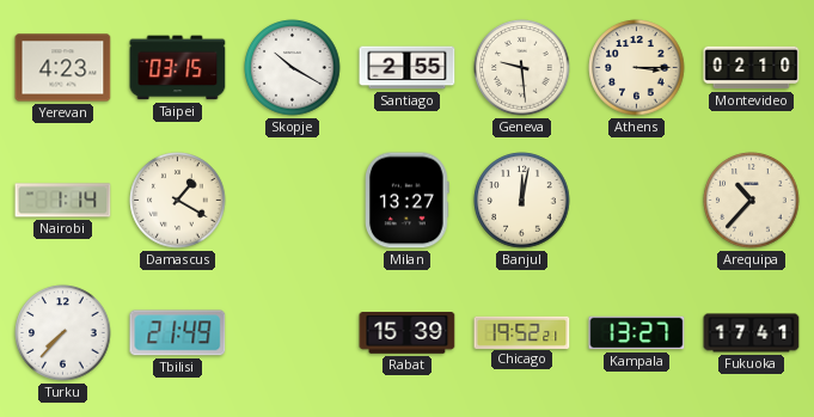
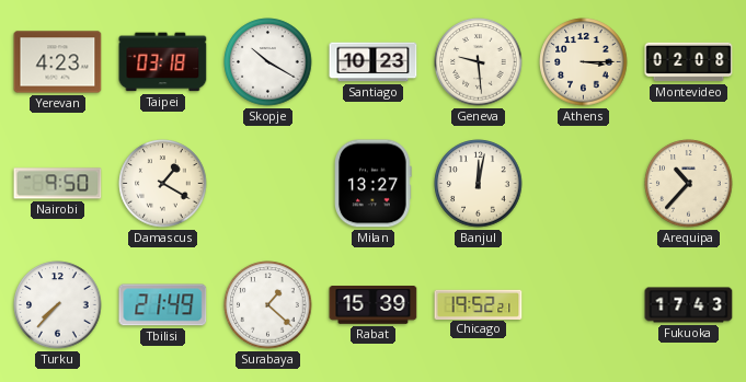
Taipei: 03:15 -> 03:18
Santiago: 2:55 -> 10:23
Montevideo: 02:10 -> 02:08
Nairobi: 1:14 -> 9:50
Surabaya: none -> 1:22
Kampala: 13:27 -> none
Fukuoka: 17:41 -> 17:43
